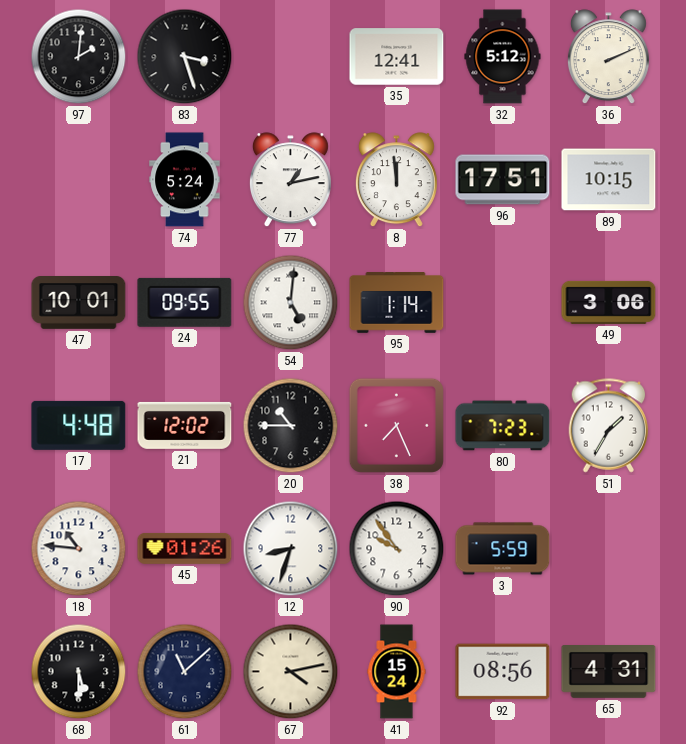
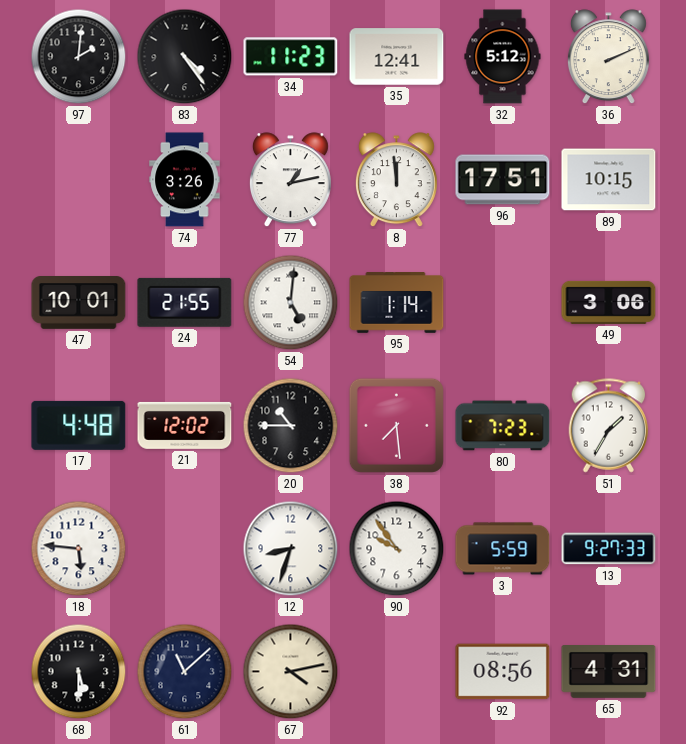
83: 3:27 -> 4:24
34: none -> 11:23
74: 5:24 -> 3:26
24: 09:55 -> 21:55
38: 7:26 -> 7:29
18: 10:46 -> 5:46
45: 01:26 -> none
13: none -> 9:27
41: 15:24 -> none
